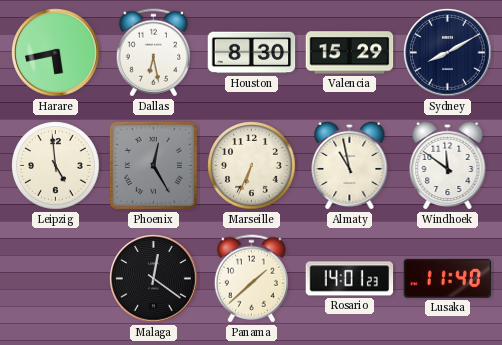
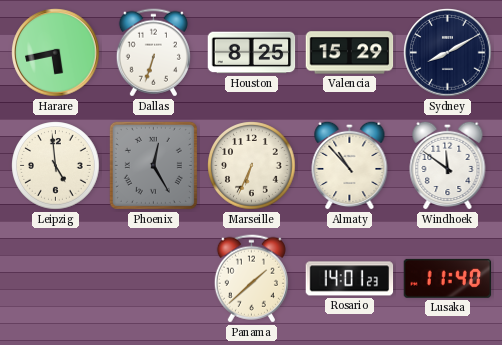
Dallas: 6:28 -> 6:33
Houston: 8:30 -> 8:25
Almaty: 10:58 -> 10:53
Malaga: 12:21 -> none
